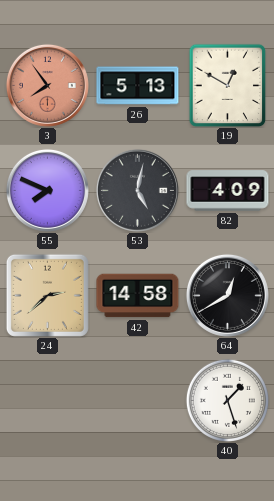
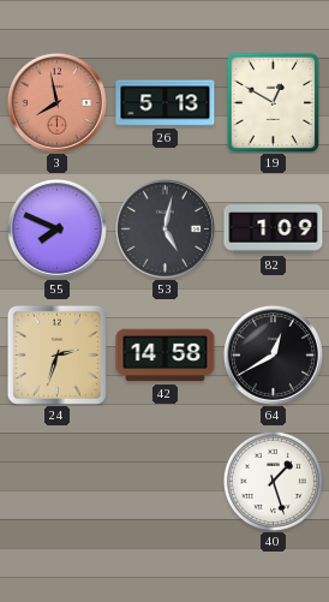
3: 7:54 -> 7:58
82: 4:09 -> 1:09
24: 2:38 -> 2:33
